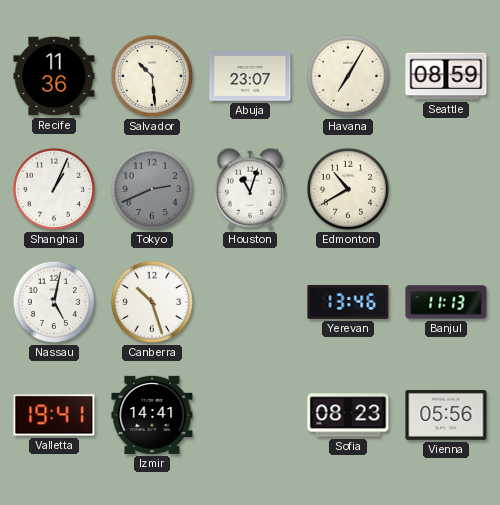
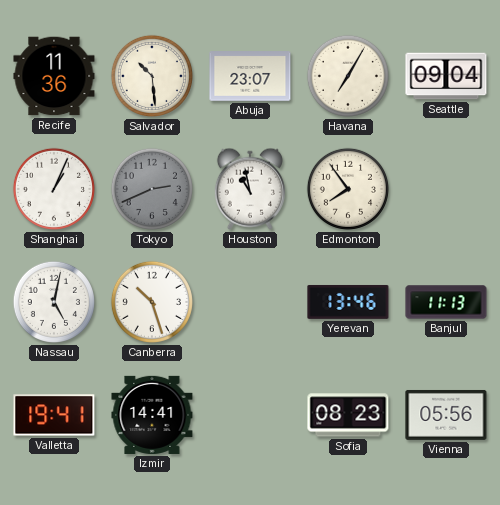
Seattle: 08:59 -> 09:04
Houston: 11:03 -> 10:58
Edmonton: 10:40 -> 7:54
